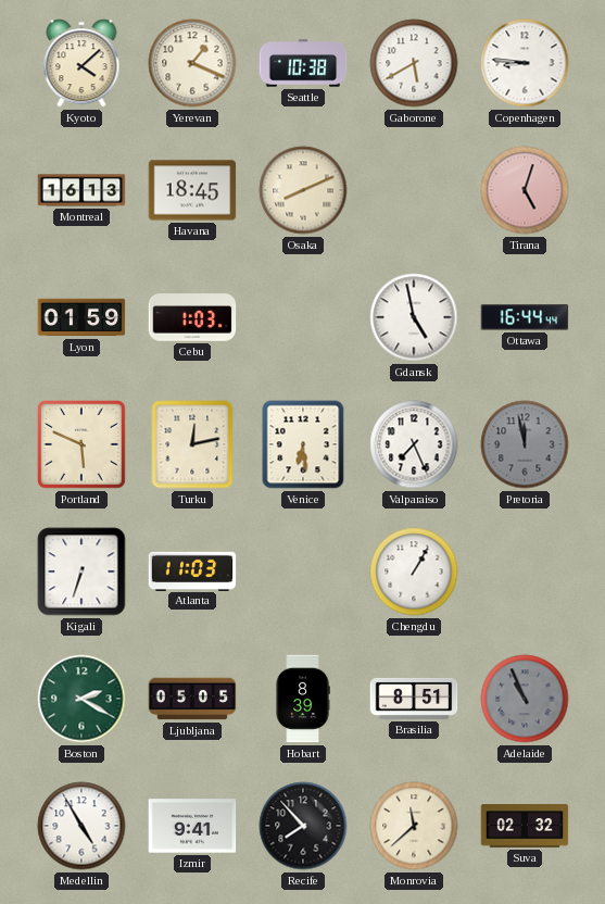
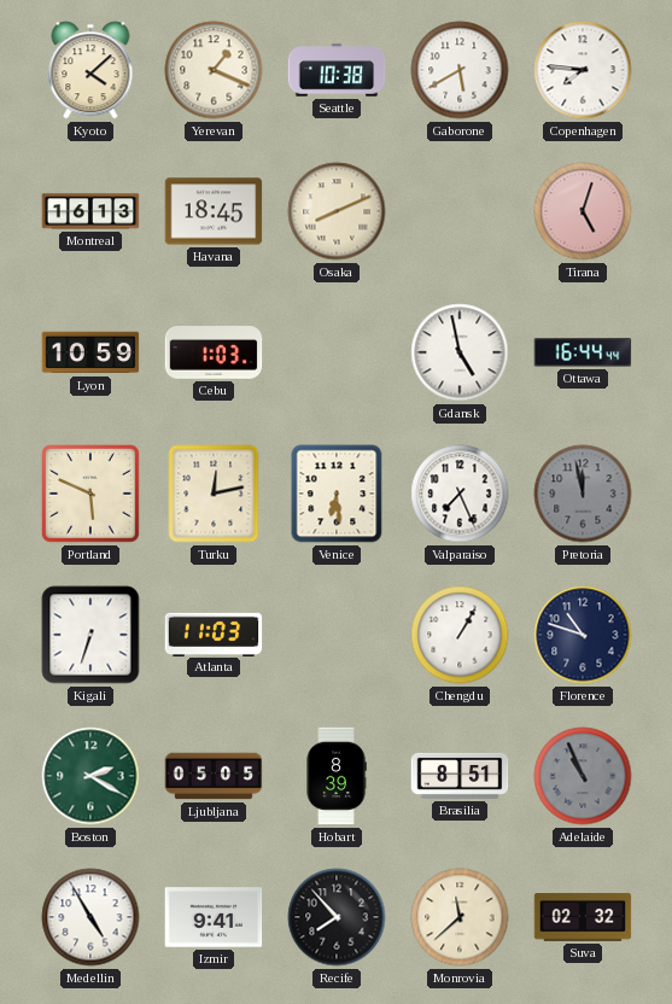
Copenhagen: 8:46 -> 7:46
Lyon: 01:59 -> 10:59
Florence: none -> 10:48
